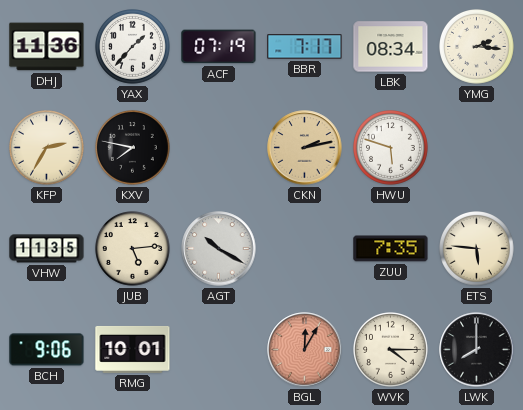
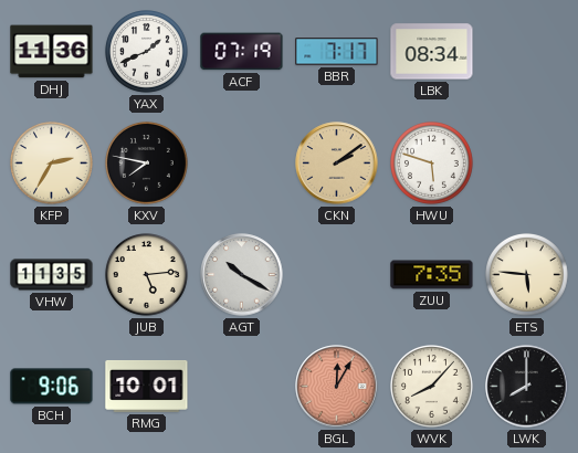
YAX: 1:37 -> 1:41
YMG: 2:16 -> none
CKN: 2:13 -> 2:09
WVK: 4:15 -> 8:07
